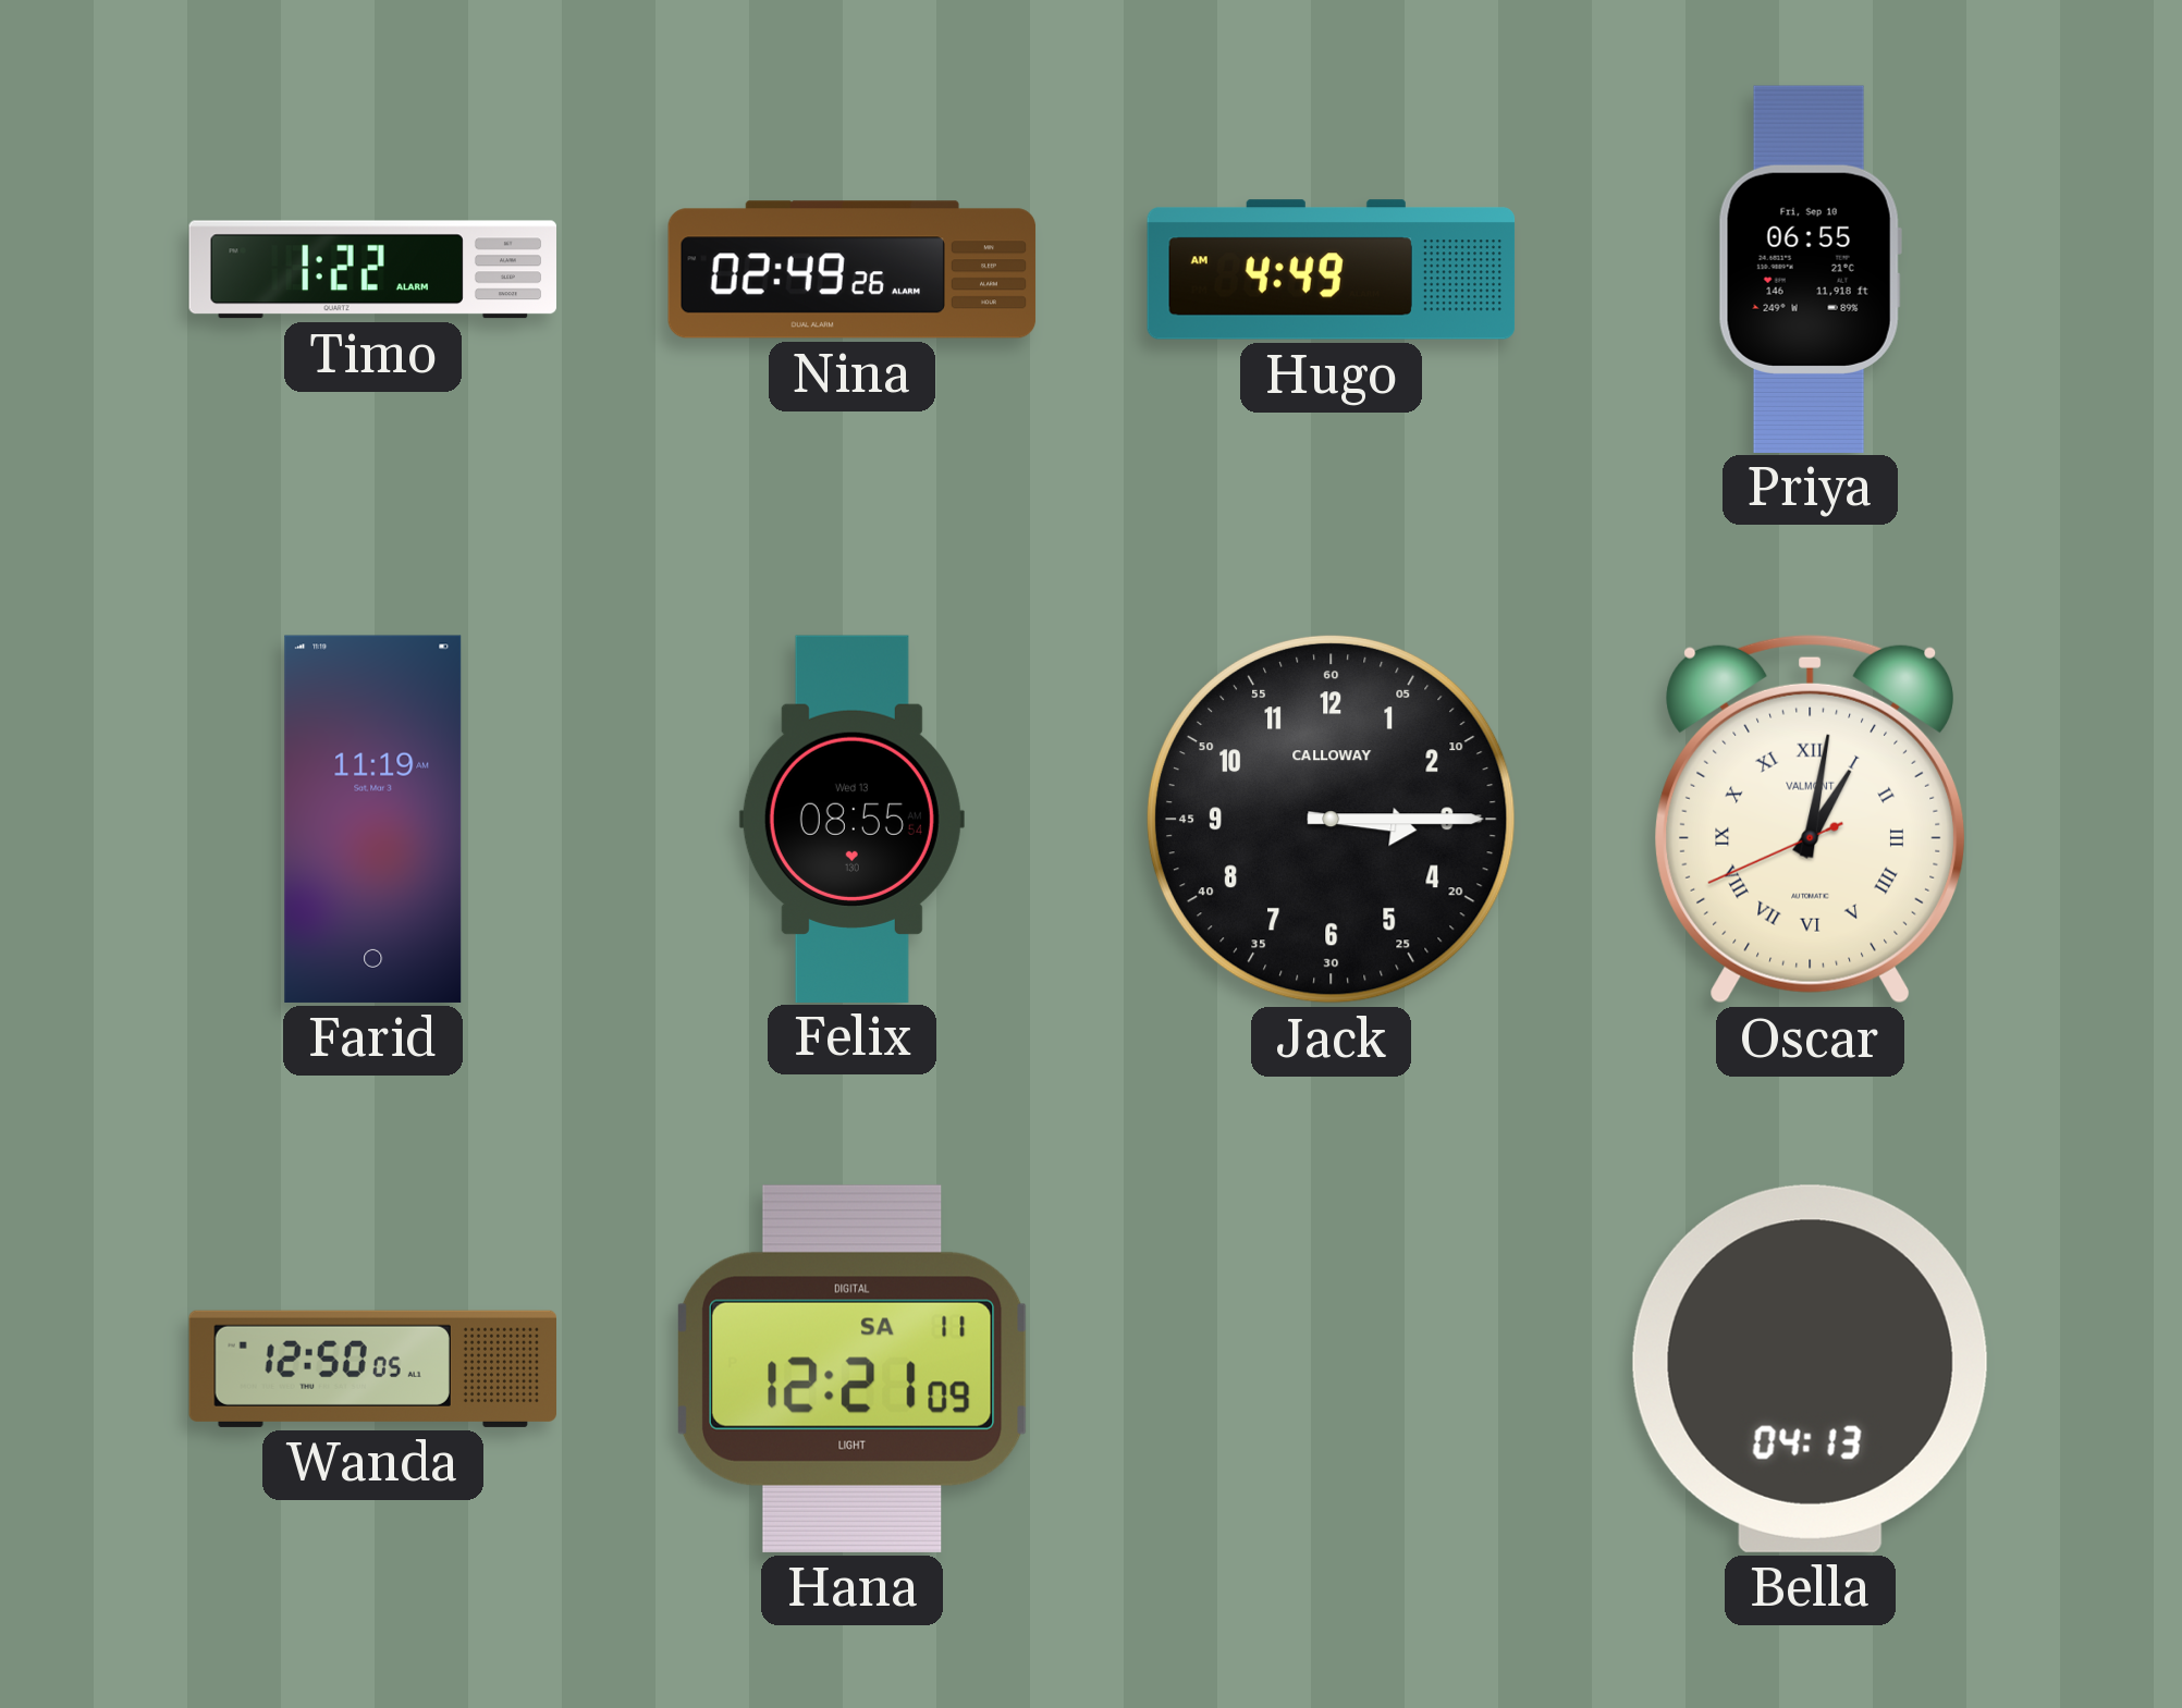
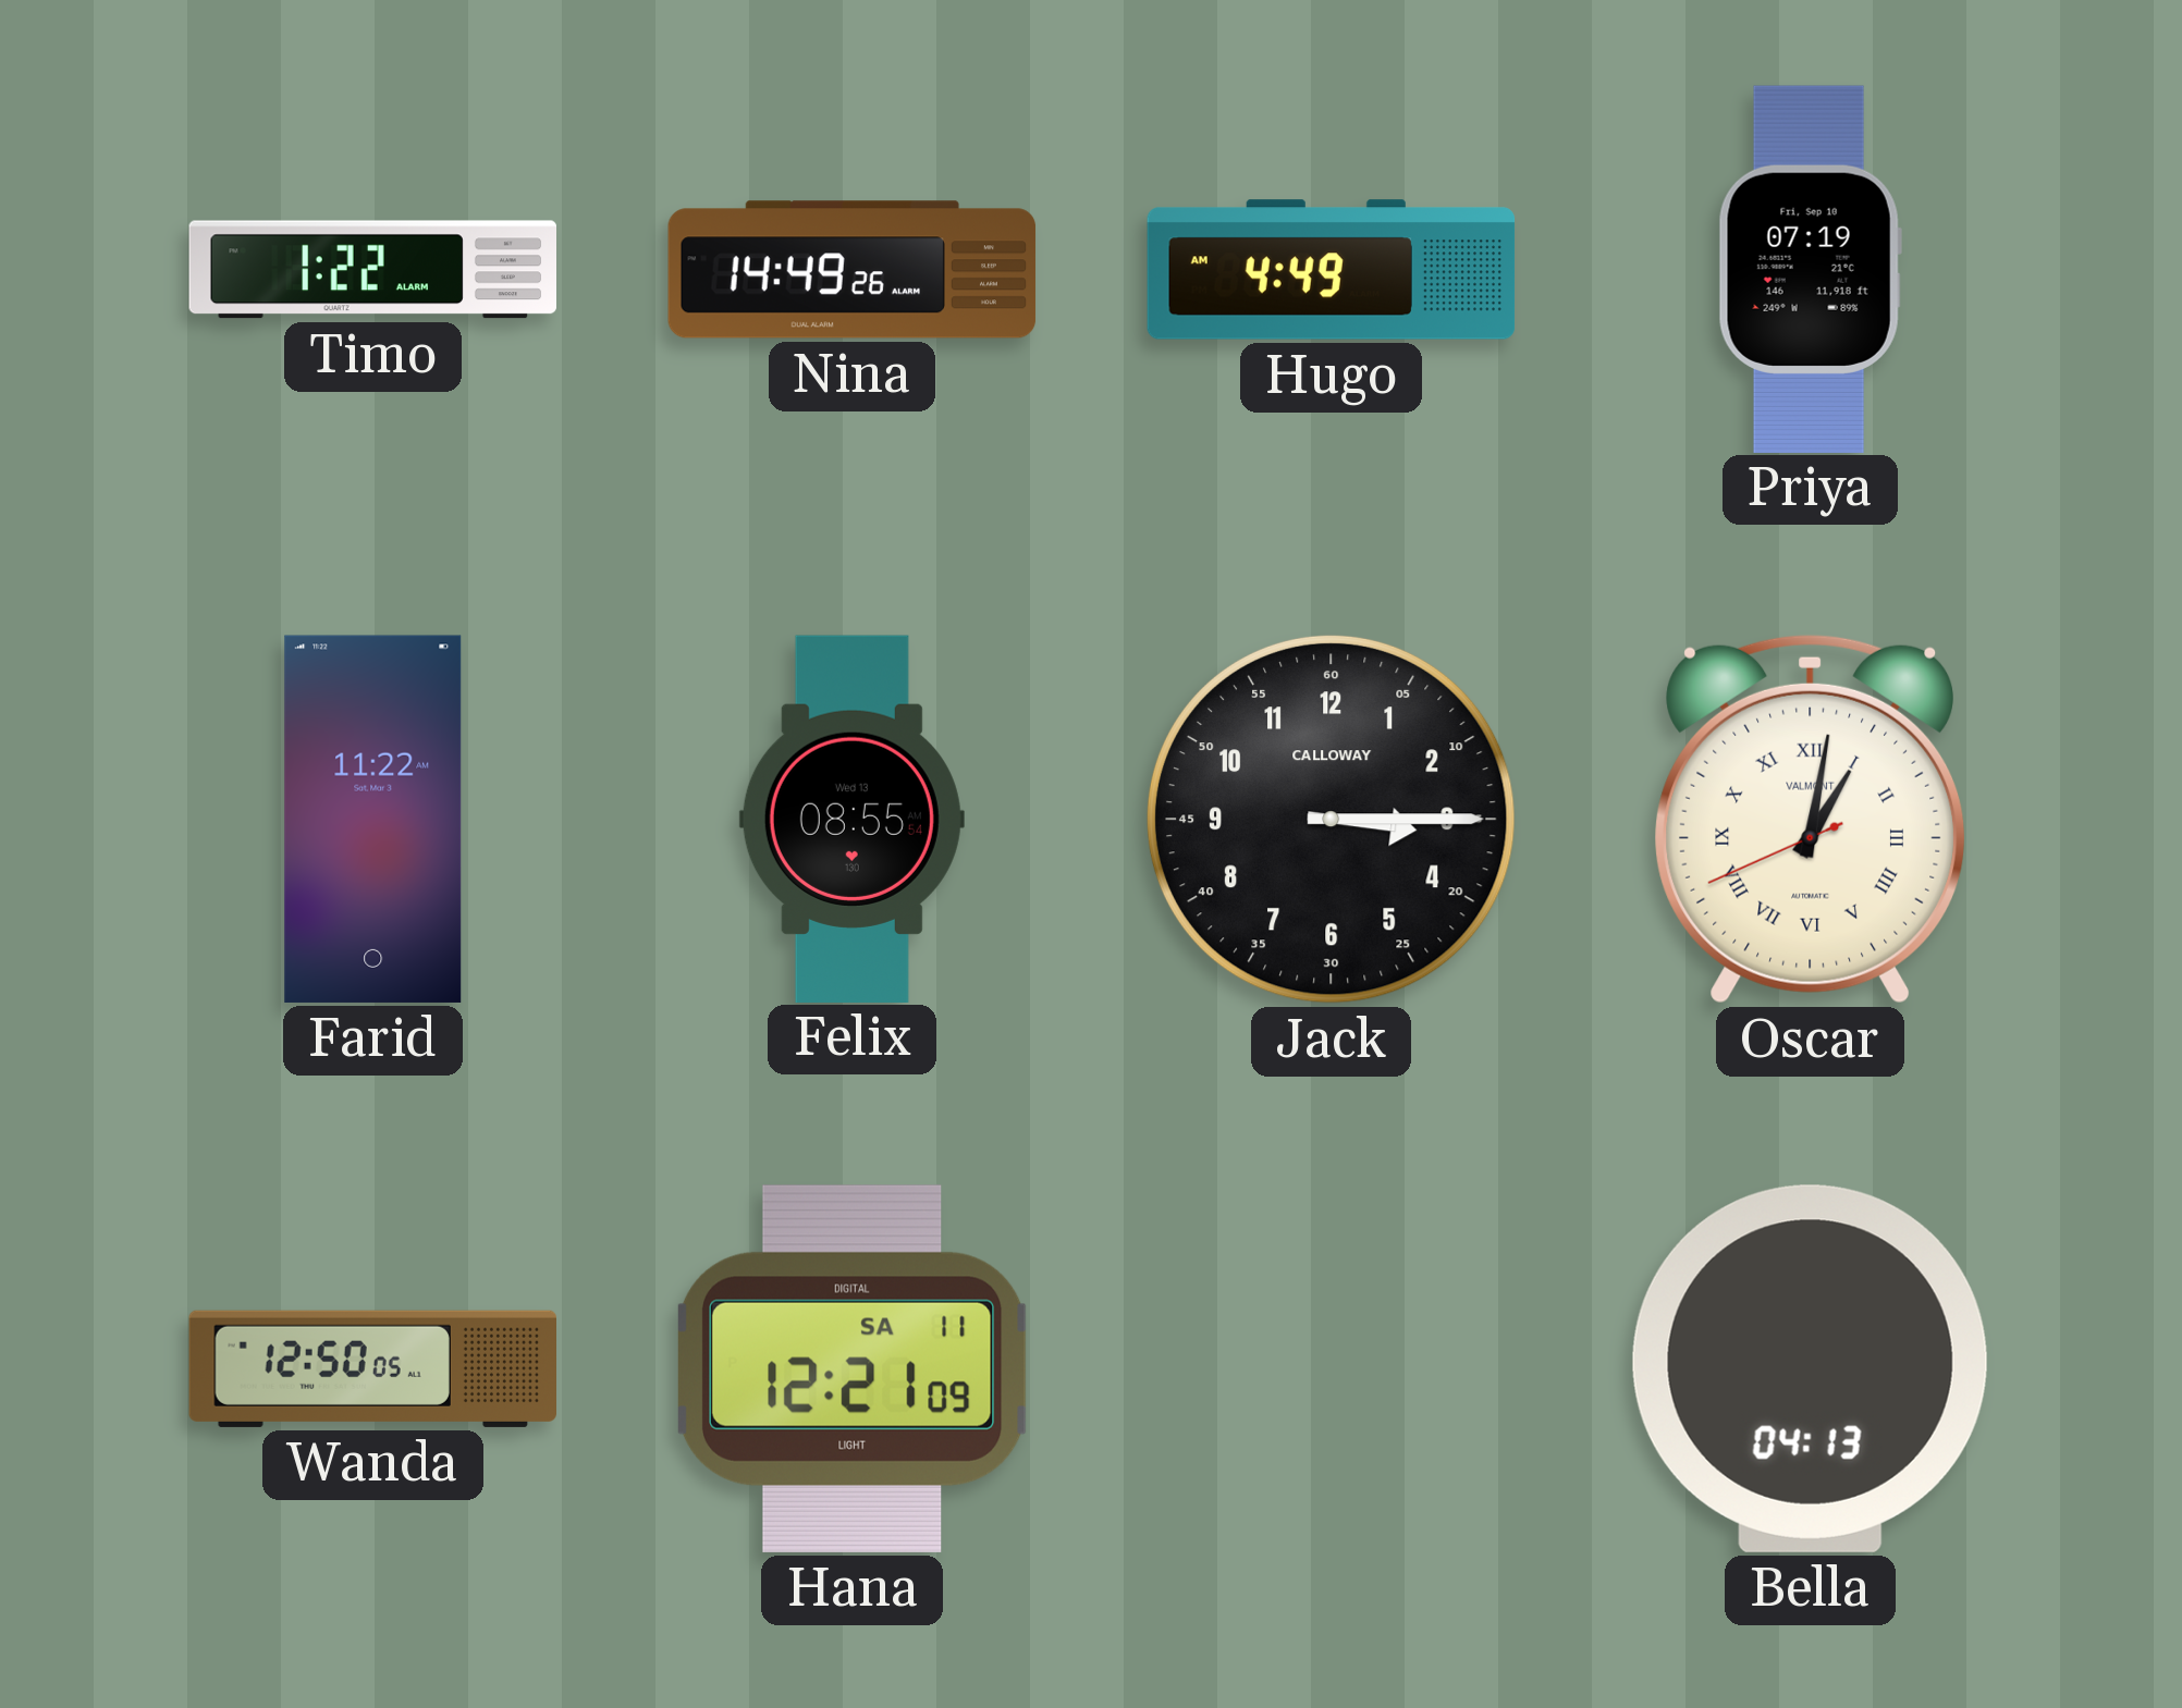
Nina: 02:49 -> 14:49
Priya: 06:55 -> 07:19
Farid: 11:19 -> 11:22
